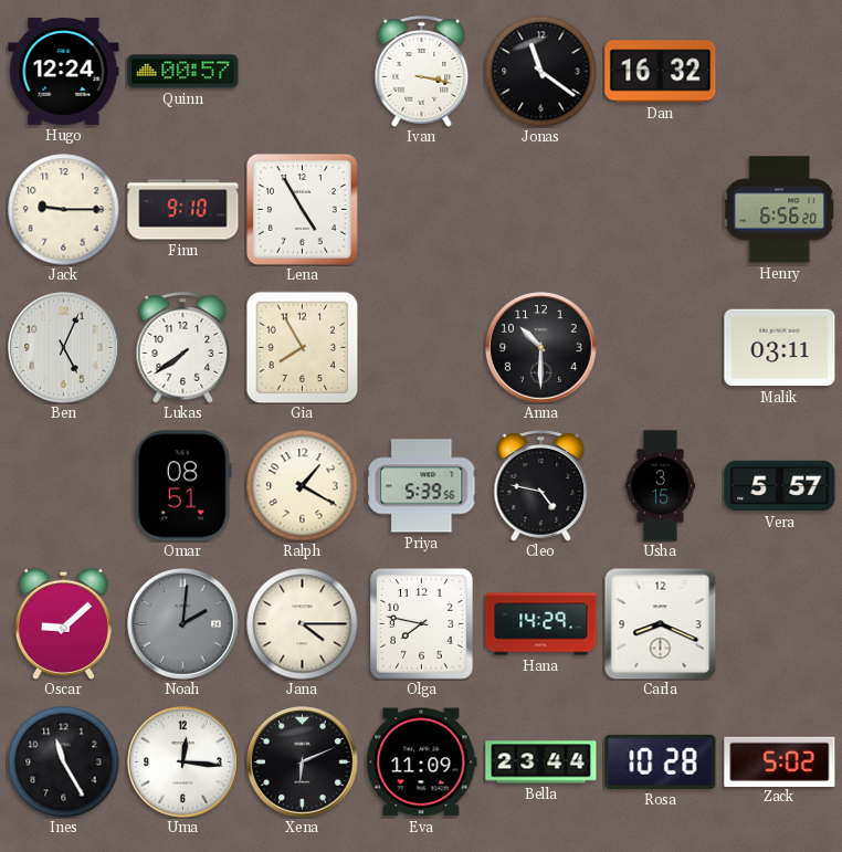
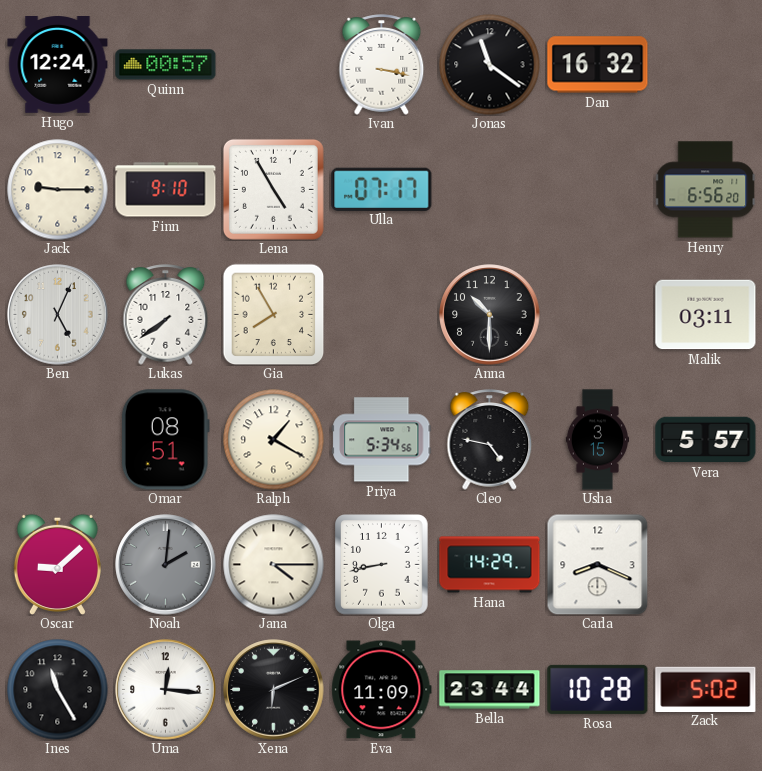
Ulla: none -> 07:17
Priya: 5:39 -> 5:34
Olga: 7:47 -> 8:43
